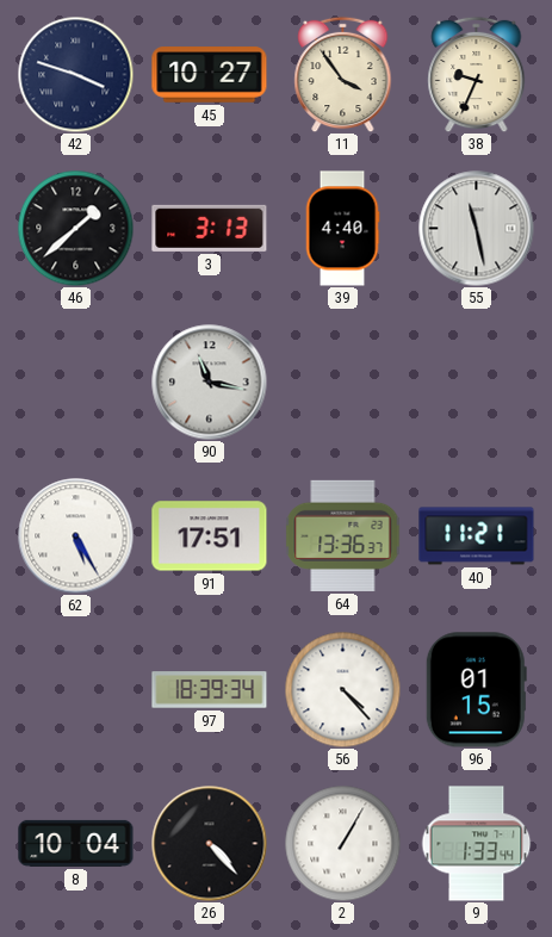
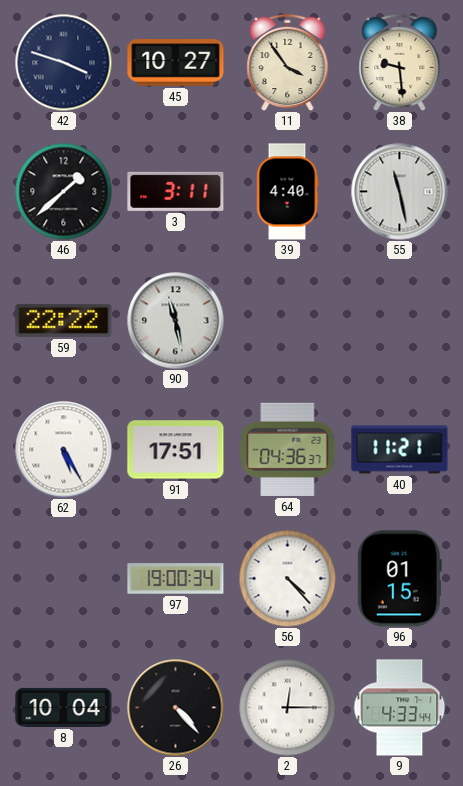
38: 9:34 -> 9:29
3: 3:13 -> 3:11
59: none -> 22:22
90: 11:17 -> 11:28
64: 13:36 -> 04:36
97: 18:39 -> 19:00
2: 1:05 -> 12:15
9: 1:33 -> 4:33
